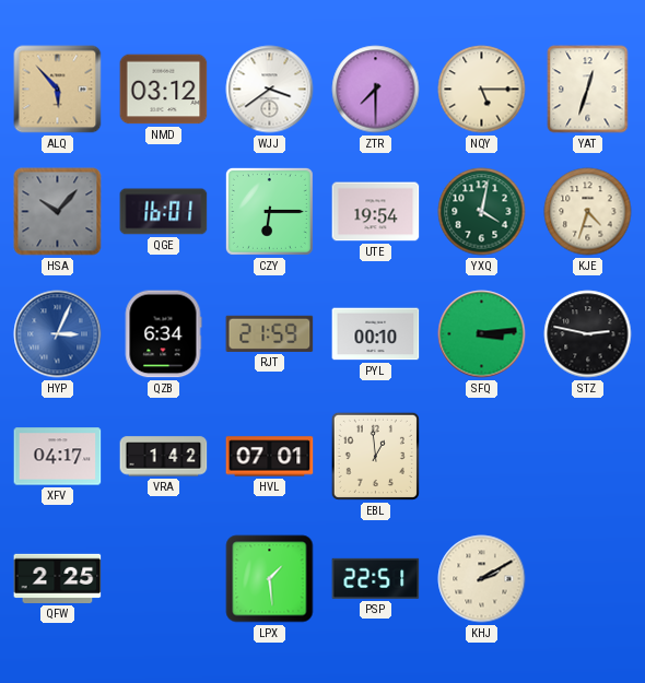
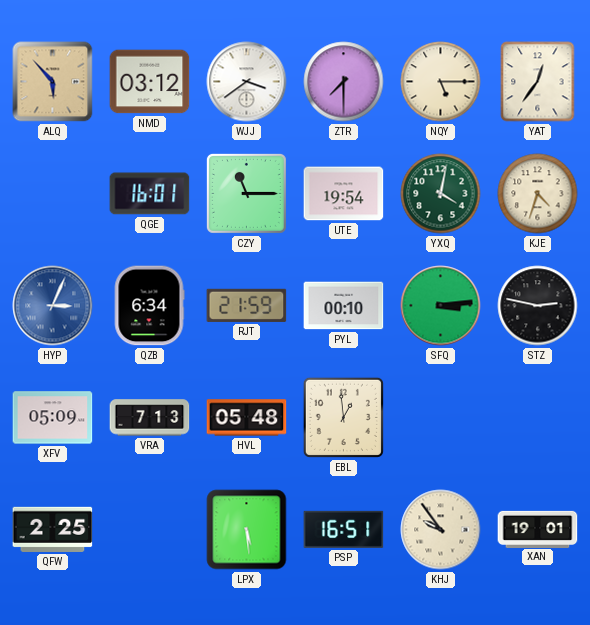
YAT: 12:33 -> 12:36
HSA: 10:07 -> none
CZY: 6:15 -> 11:15
XFV: 04:17 -> 05:09
VRA: 1:42 -> 7:13
HVL: 07:01 -> 05:48
LPX: 1:29 -> 5:29
PSP: 22:51 -> 16:51
KHJ: 2:10 -> 9:54
XAN: none -> 19:01
